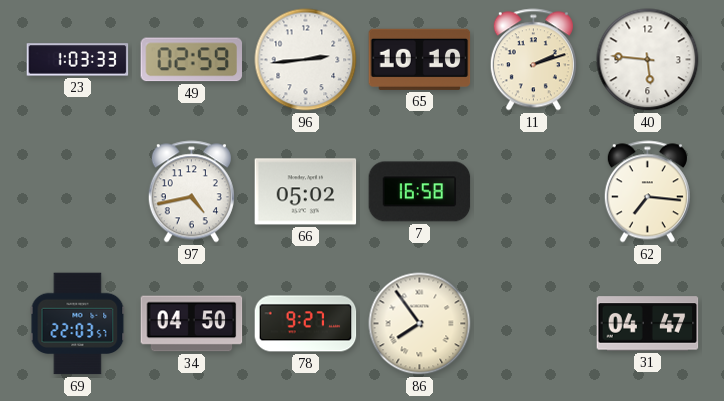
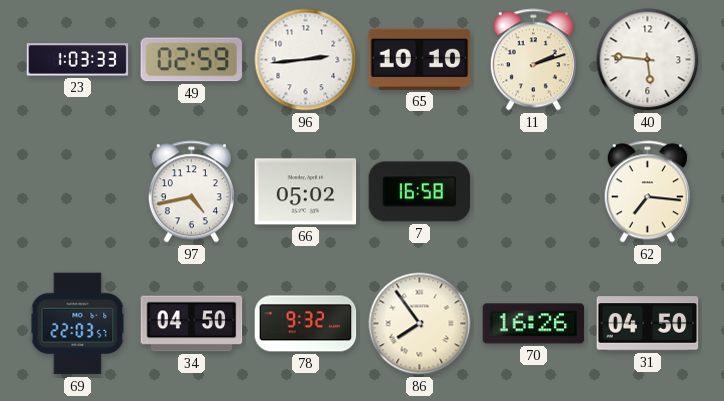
78: 9:27 -> 9:32
70: none -> 16:26
31: 04:47 -> 04:50
